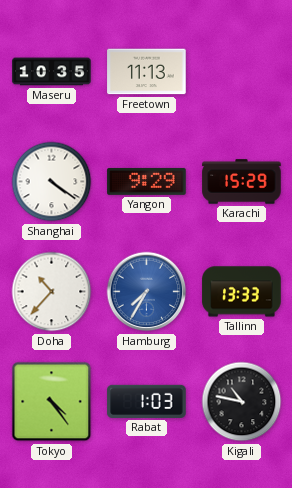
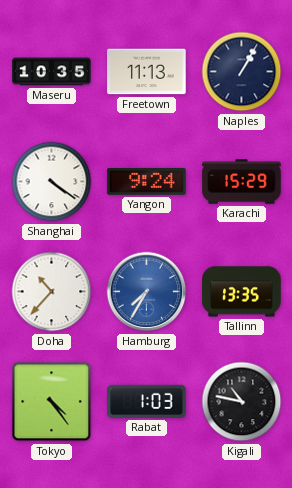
Naples: none -> 1:05
Yangon: 9:29 -> 9:24
Tallinn: 13:33 -> 13:35
